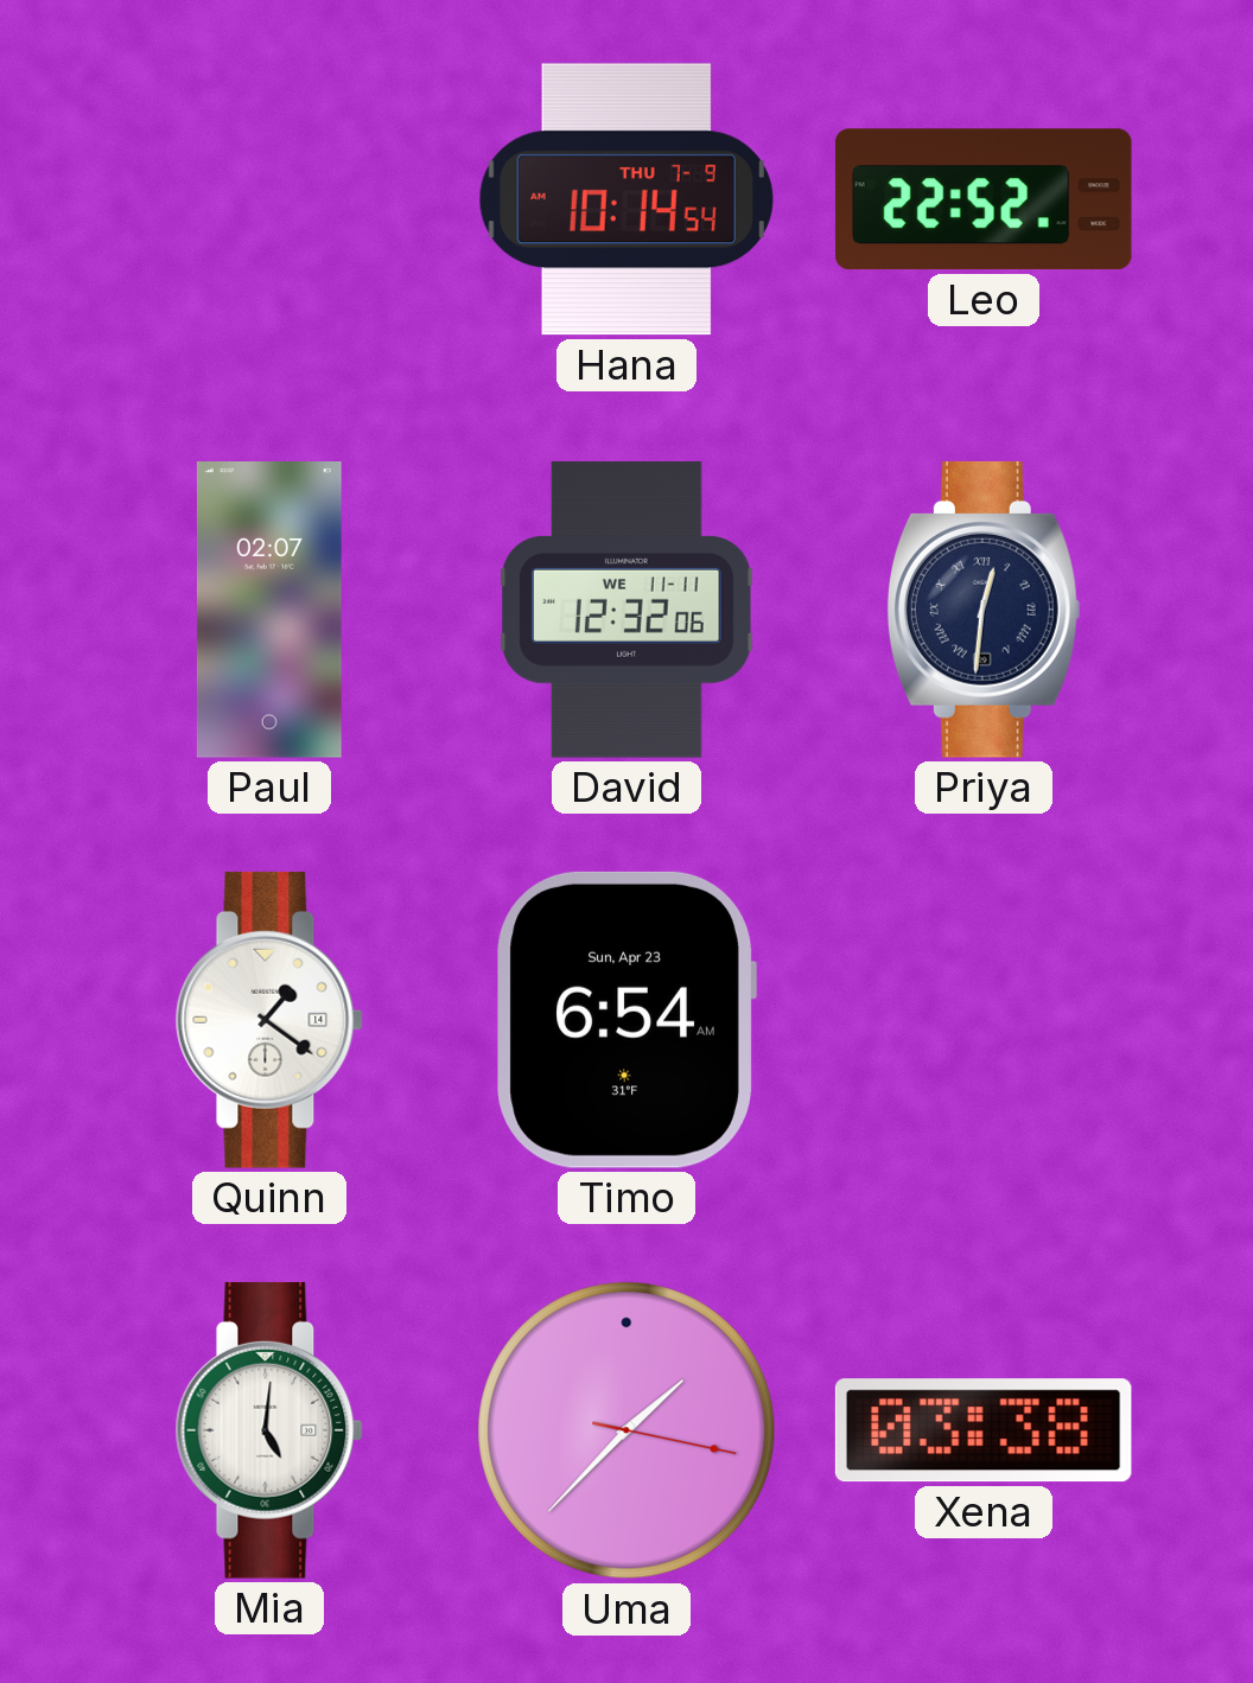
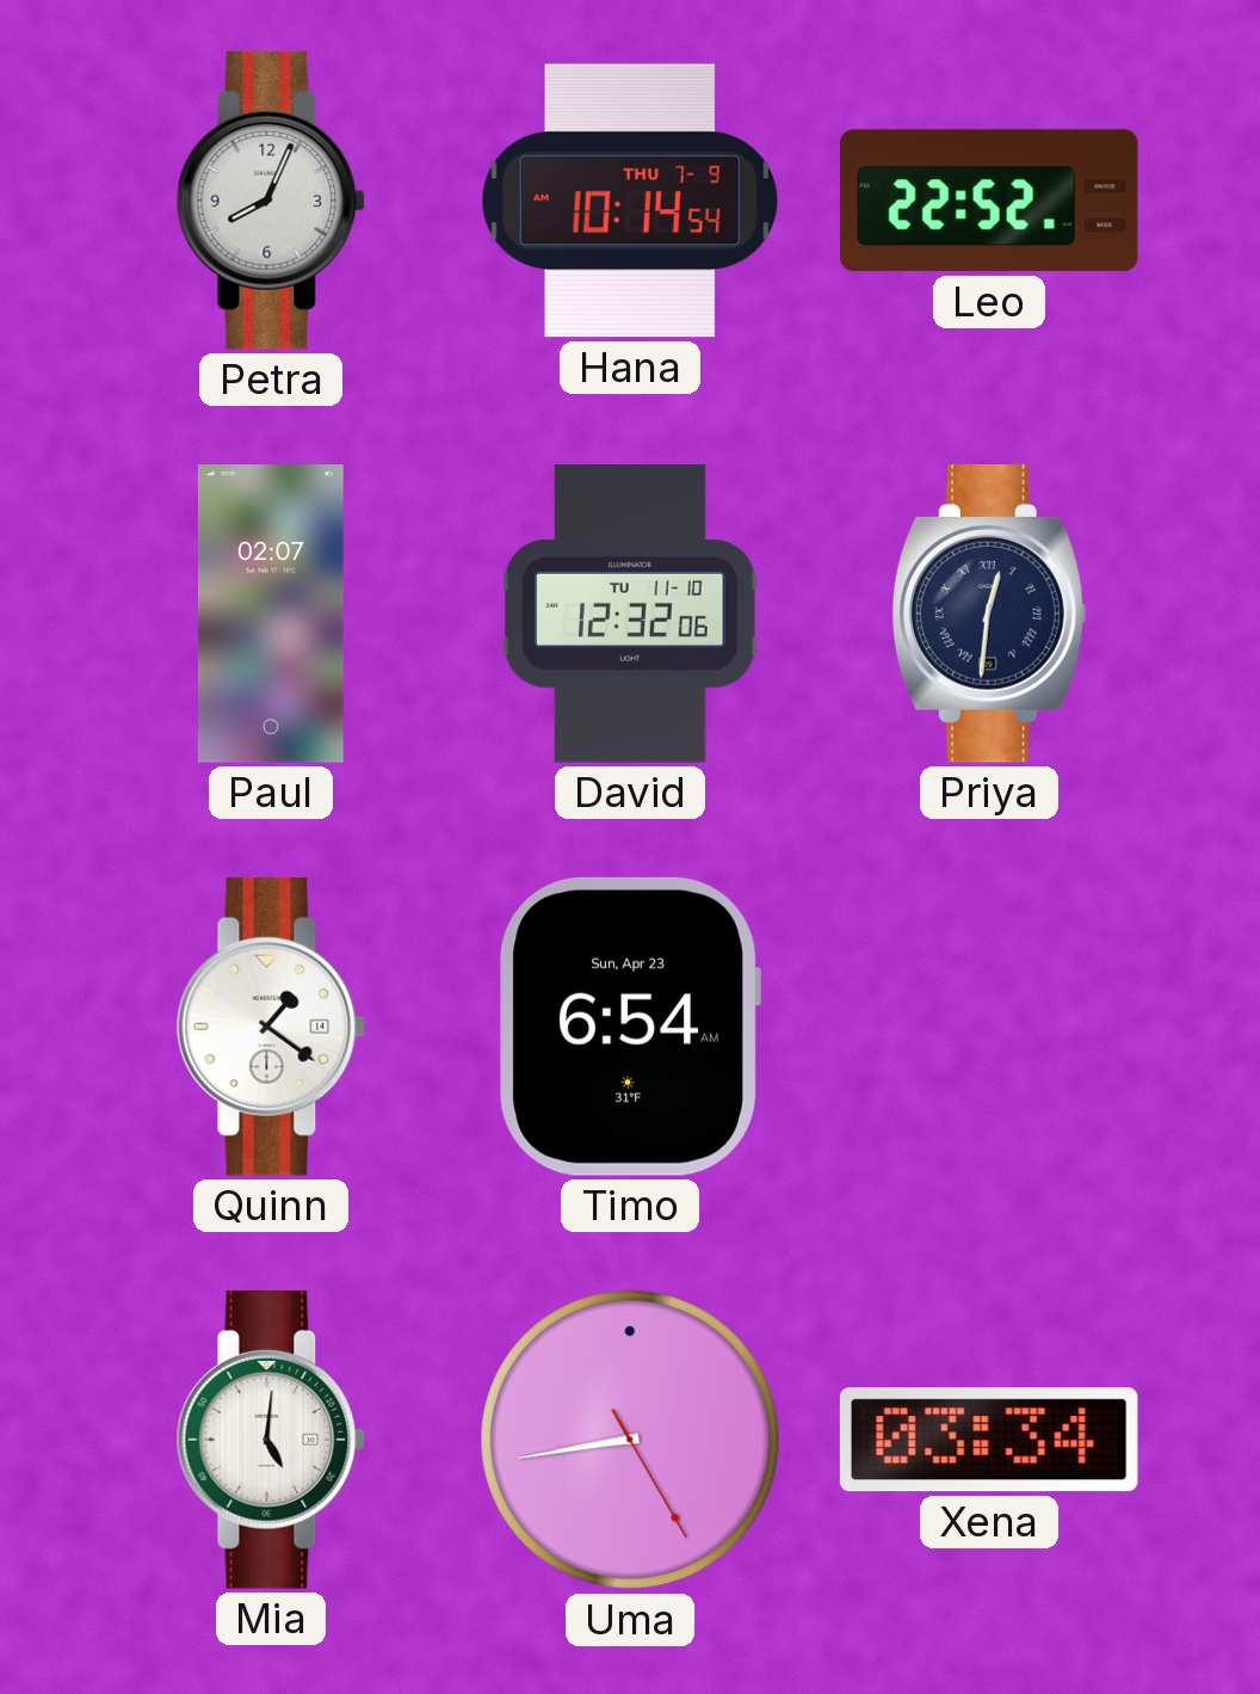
Petra: none -> 8:04
David date: WE 11-11 -> TU 11-10
Uma: 1:37 -> 8:43
Xena: 03:38 -> 03:34
